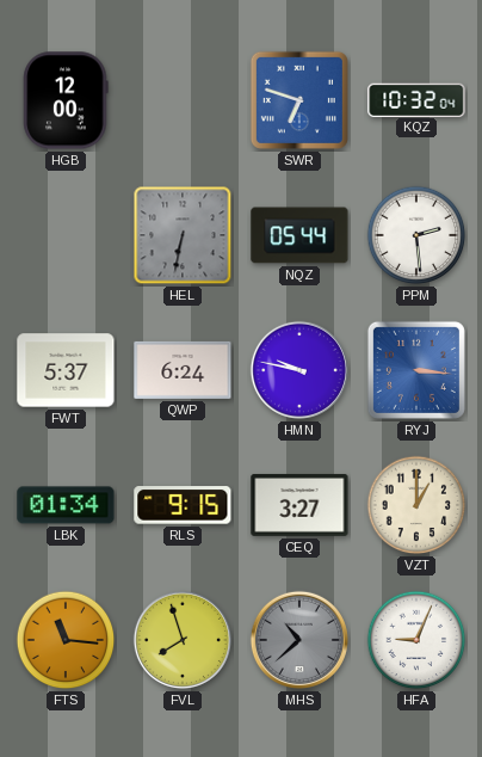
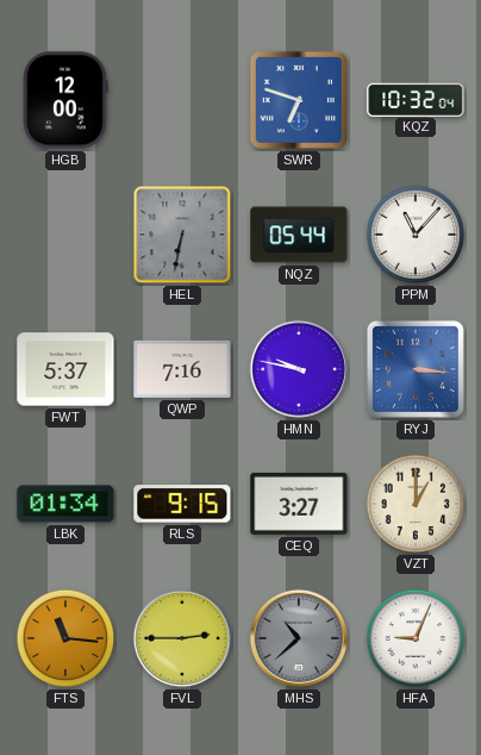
PPM: 2:29 -> 11:07
QWP: 6:24 -> 7:16
FVL: 7:57 -> 2:45
